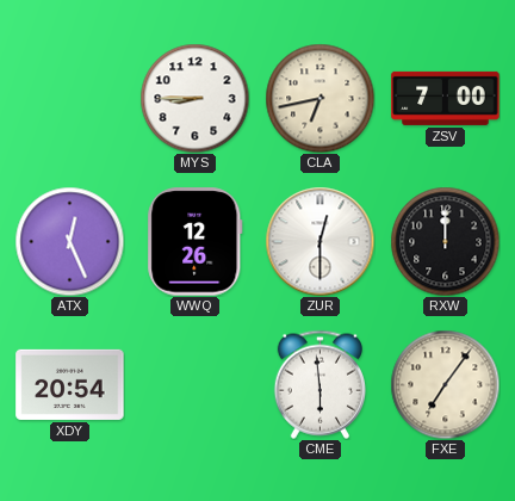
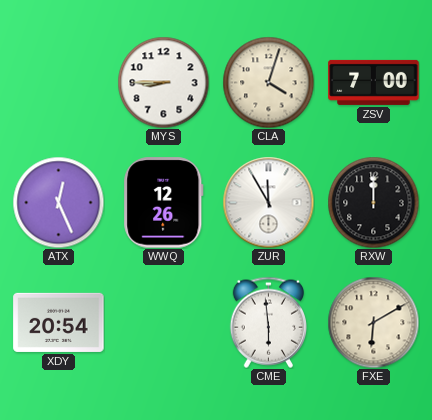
CLA: 6:43 -> 4:03
ZUR: 12:30 -> 11:55
FXE: 7:06 -> 6:10
